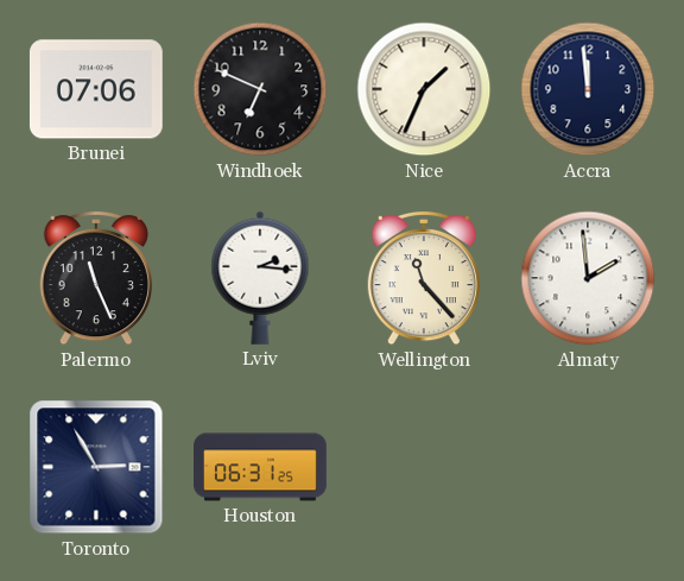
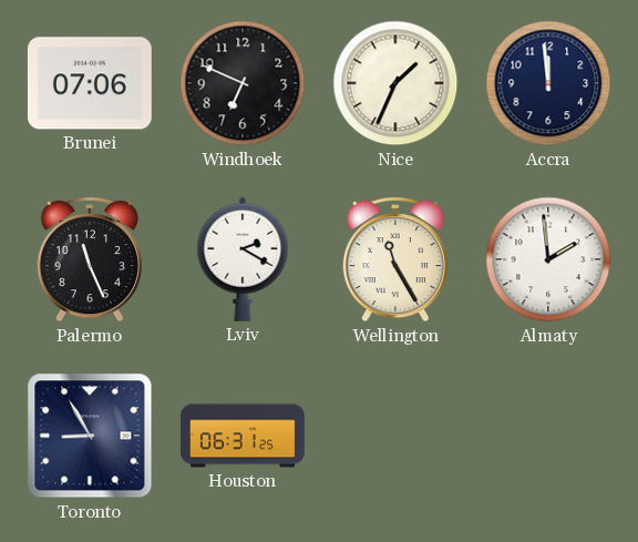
Lviv: 2:16 -> 2:20
Wellington: 11:23 -> 11:25
Toronto: 2:55 -> 8:55
